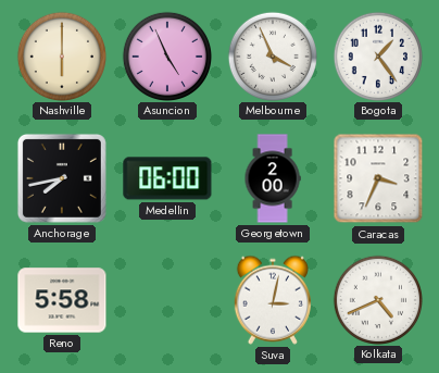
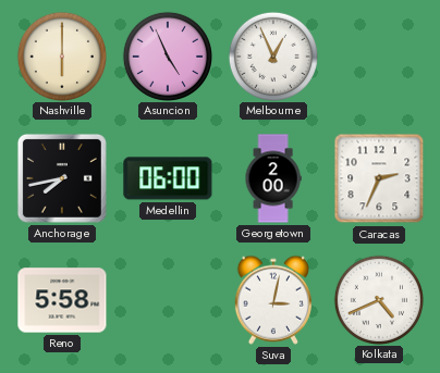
Melbourne: 3:56 -> 12:56
Bogota: 1:24 -> none
Caracas: 3:34 -> 2:34
